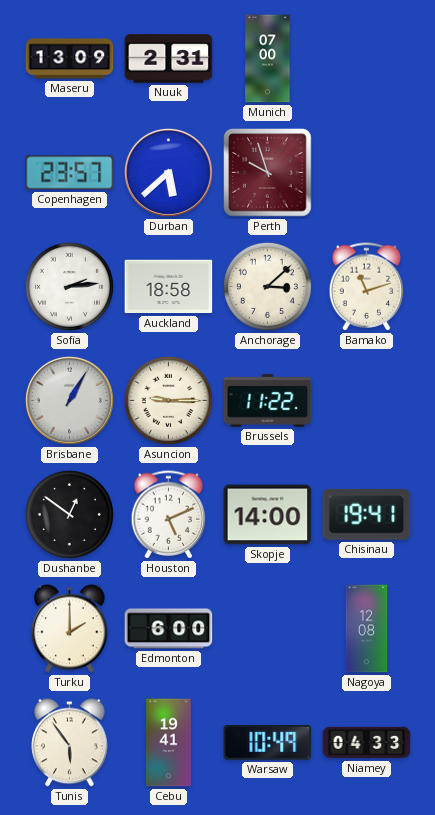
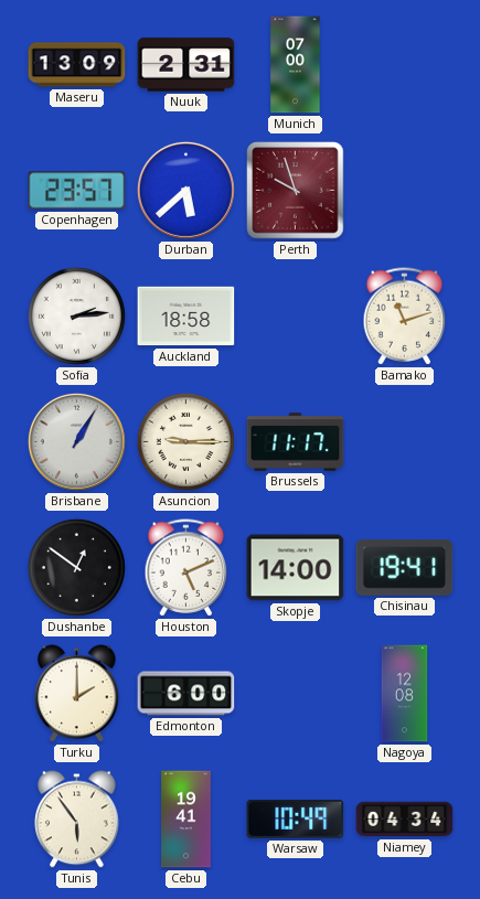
Anchorage: 3:08 -> none
Brussels: 11:22 -> 11:17
Niamey: 04:33 -> 04:34
